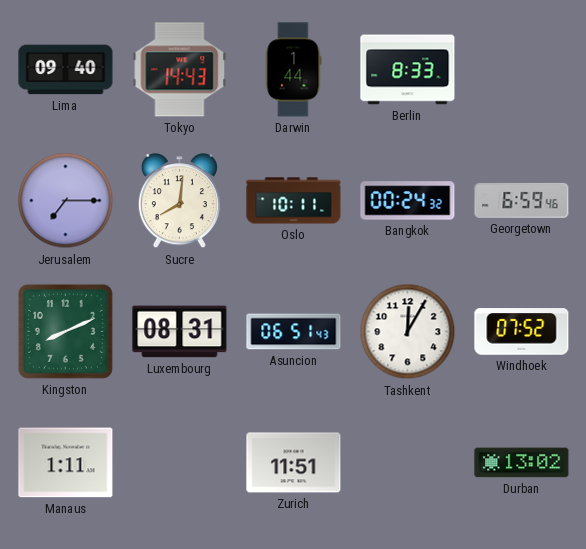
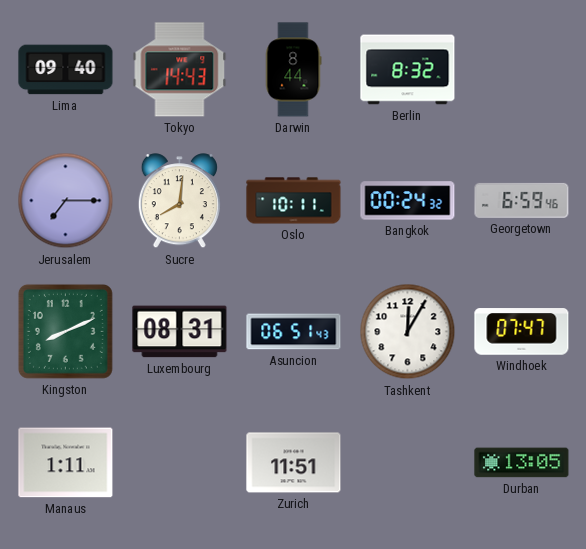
Darwin: 1:44 -> 8:44
Berlin: 8:33 -> 8:32
Windhoek: 07:52 -> 07:47
Durban: 13:02 -> 13:05
